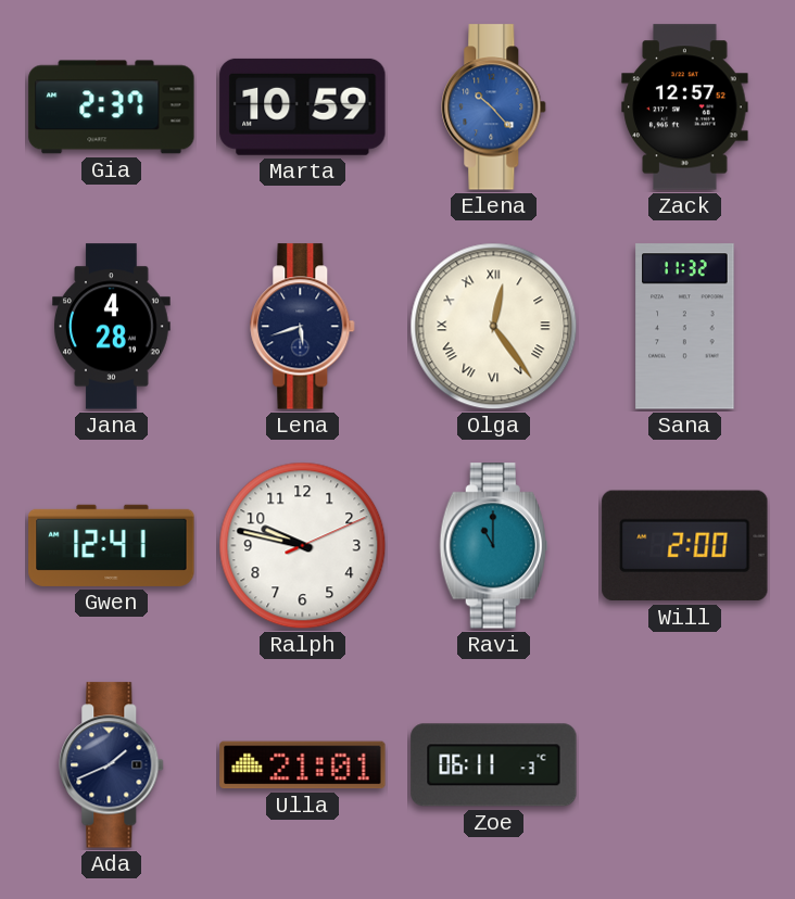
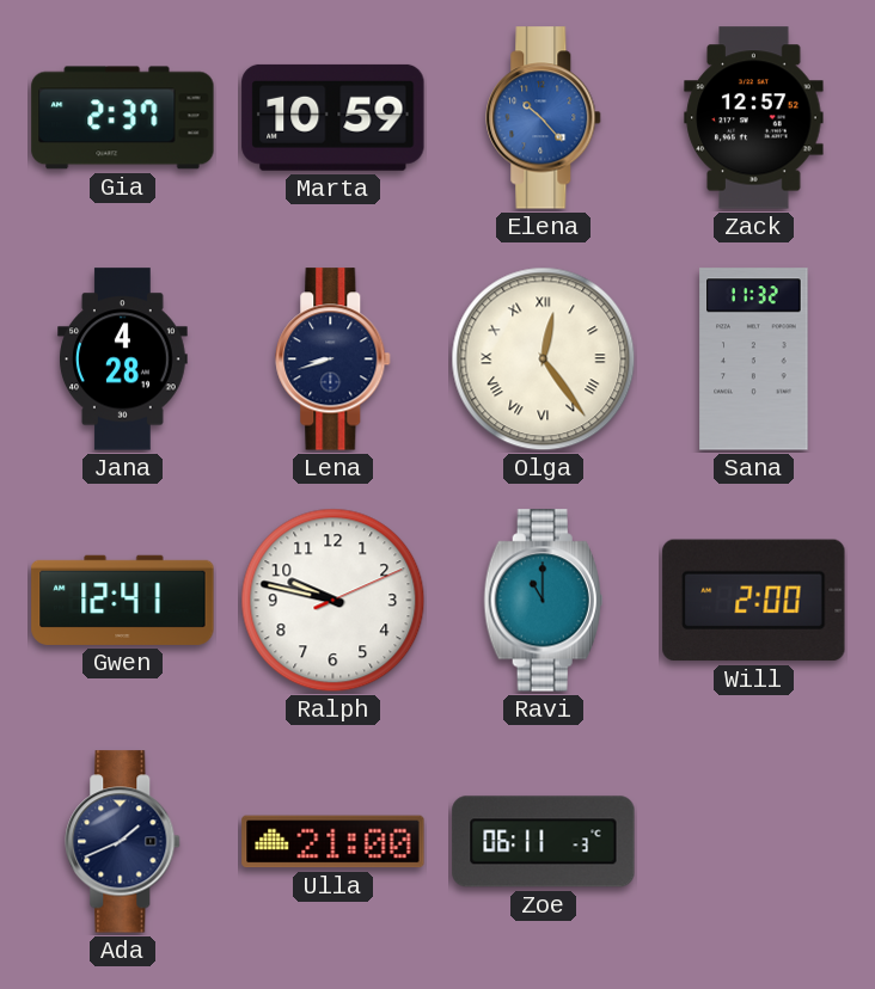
Lena: 5:42 -> 8:42
Ulla: 21:01 -> 21:00
